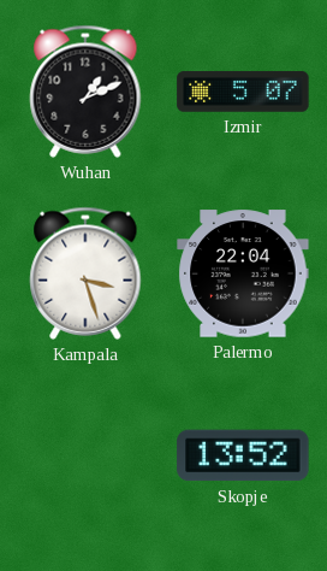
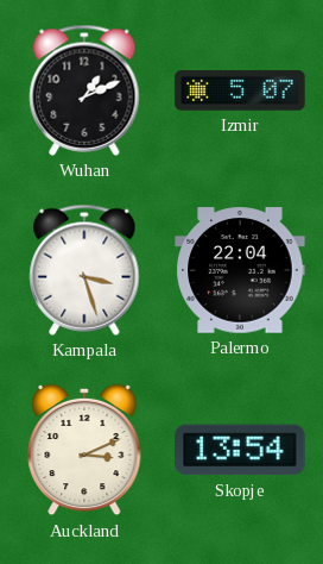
Auckland: none -> 3:11
Skopje: 13:52 -> 13:54
